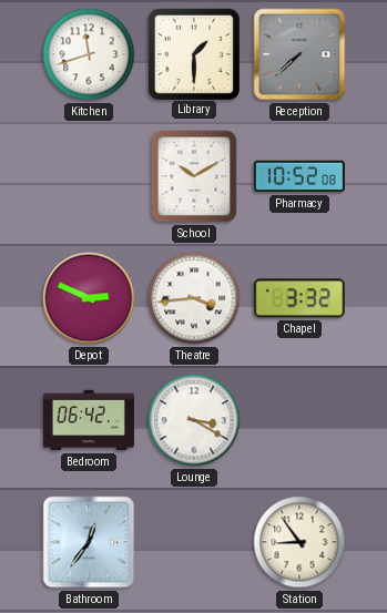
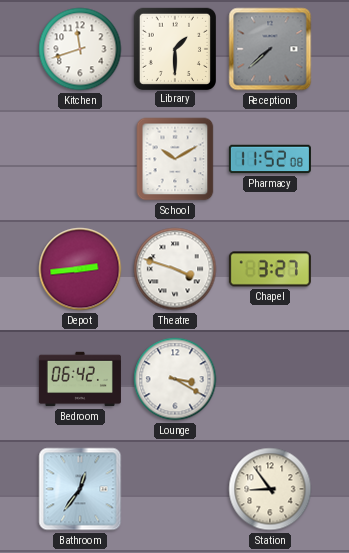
Pharmacy: 10:52 -> 11:52
Depot: 2:49 -> 2:44
Theatre: 3:44 -> 3:48
Chapel: 3:32 -> 3:27
